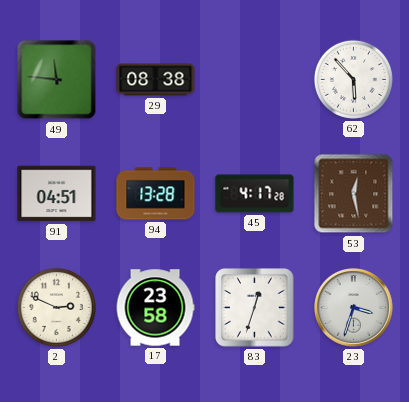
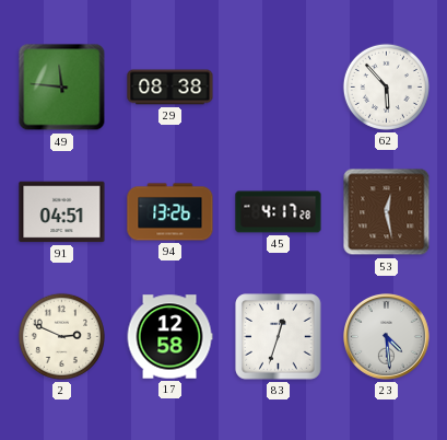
94: 13:28 -> 13:26
17: 23:58 -> 12:58
23: 3:33 -> 4:29
